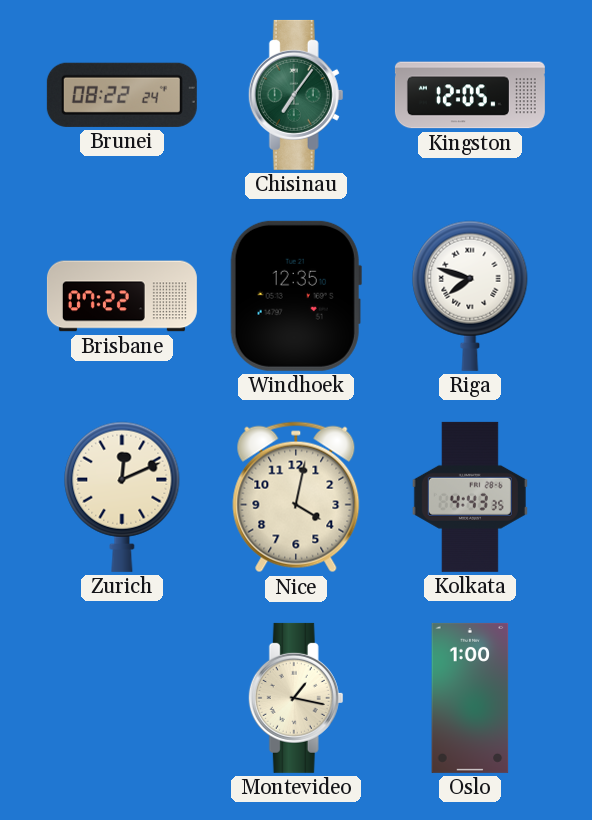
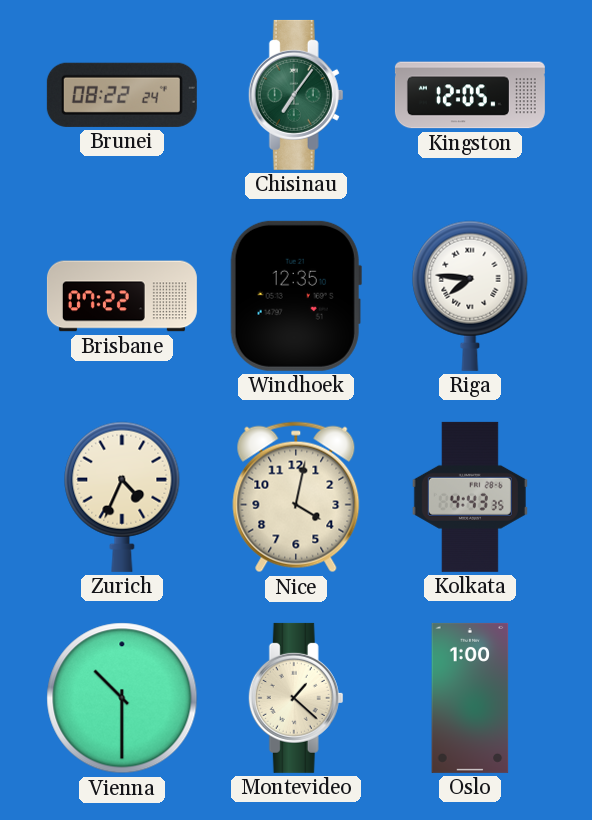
Riga: 7:48 -> 7:46
Zurich: 12:11 -> 4:34
Vienna: none -> 10:30
Montevideo: 1:17 -> 1:22
